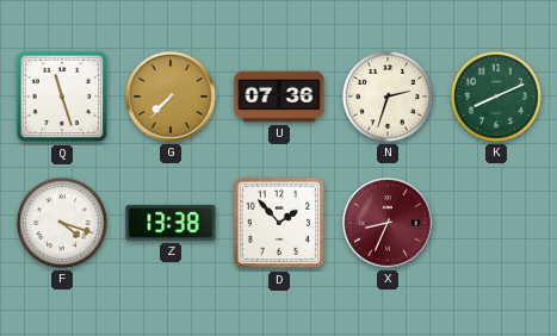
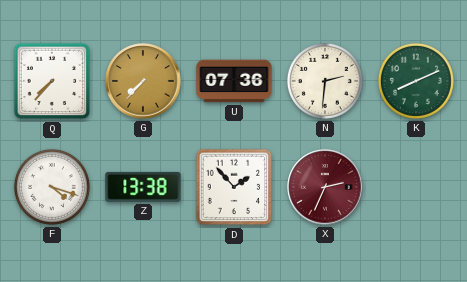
Q: 11:27 -> 7:37
N: 2:33 -> 2:31
X: 8:34 -> 2:34
